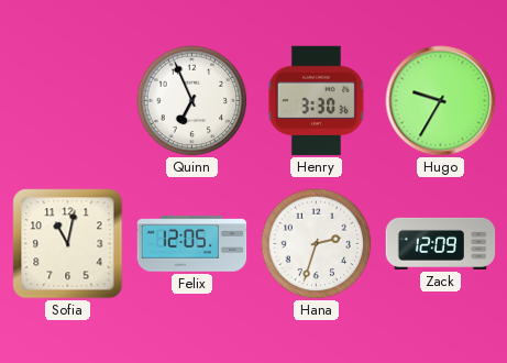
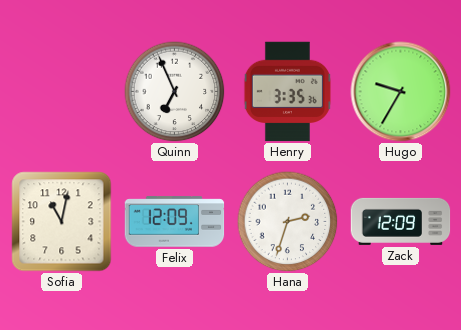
Henry: 3:30 -> 3:35
Felix: 12:05 -> 12:09
